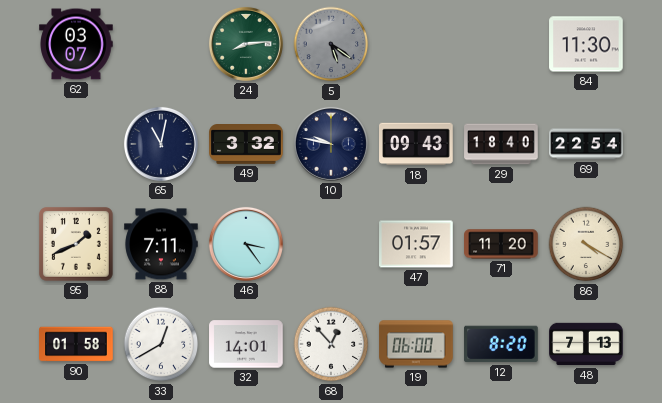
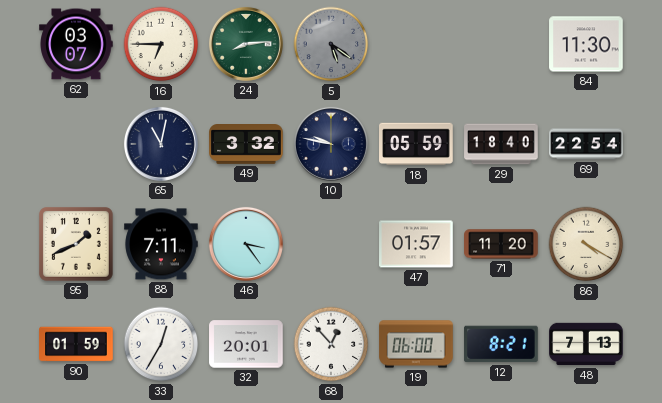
16: none -> 6:45
18: 09:43 -> 05:59
90: 01:58 -> 01:59
33: 12:40 -> 12:35
32: 14:01 -> 20:01
12: 8:20 -> 8:21
